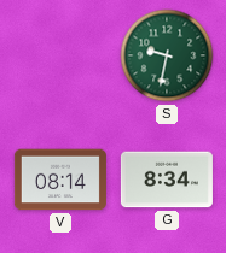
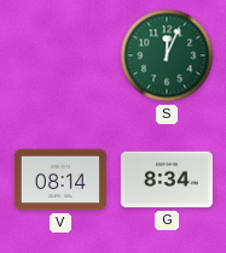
S: 9:32 -> 12:04
